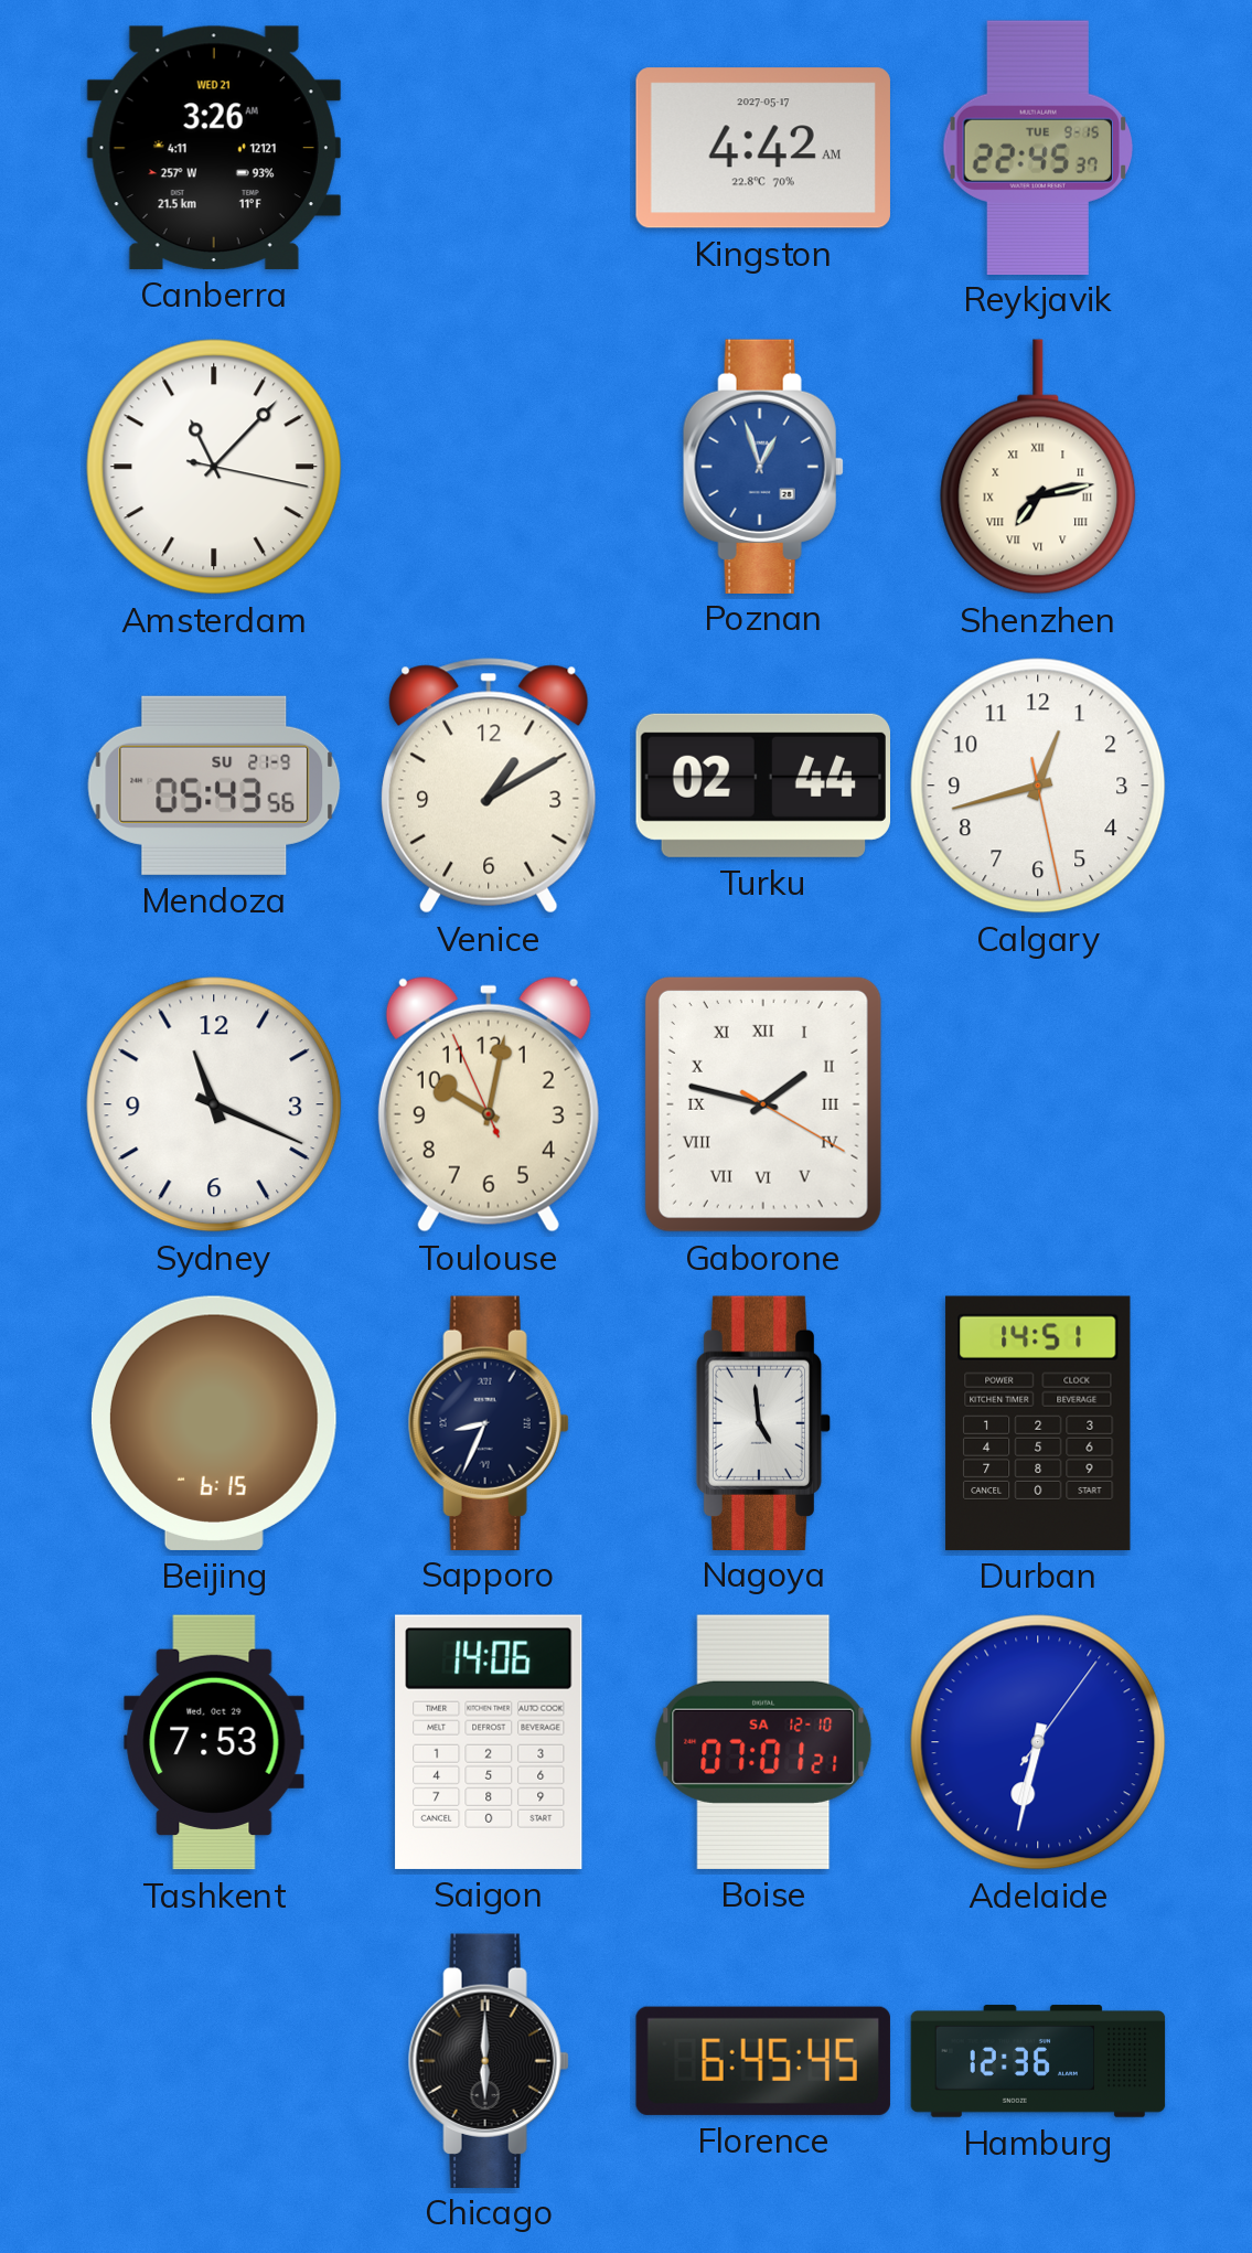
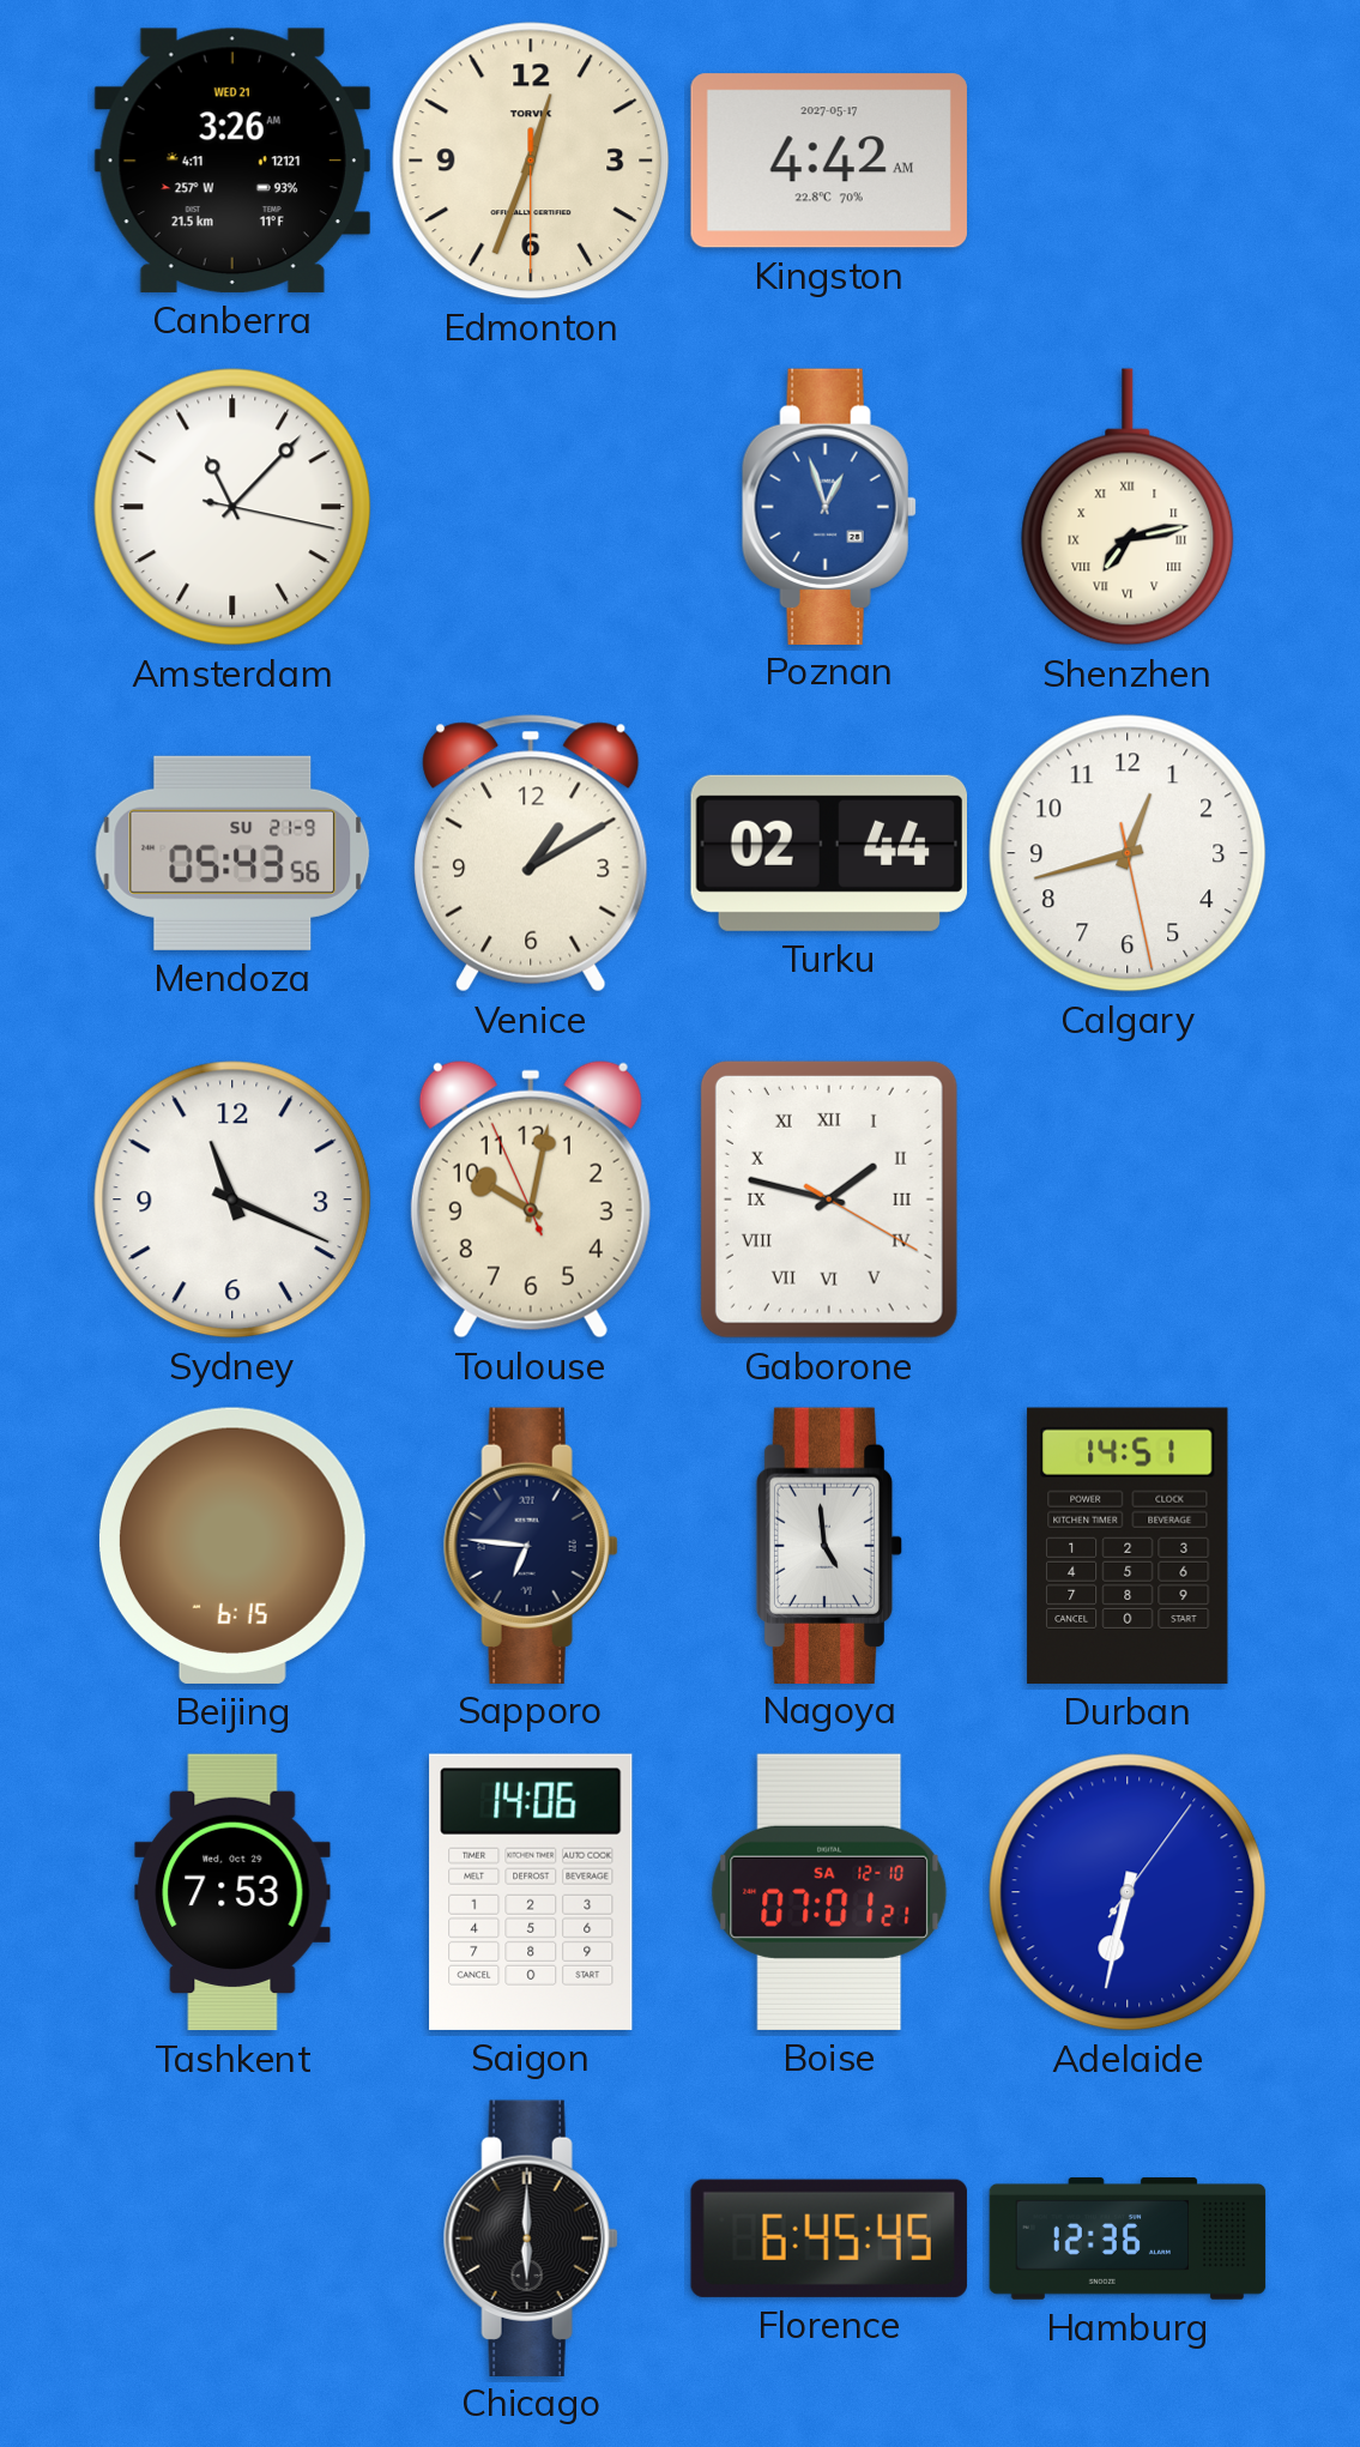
Edmonton: none -> 12:33
Reykjavik: 22:45 -> none
Sapporo: 8:34 -> 6:46
